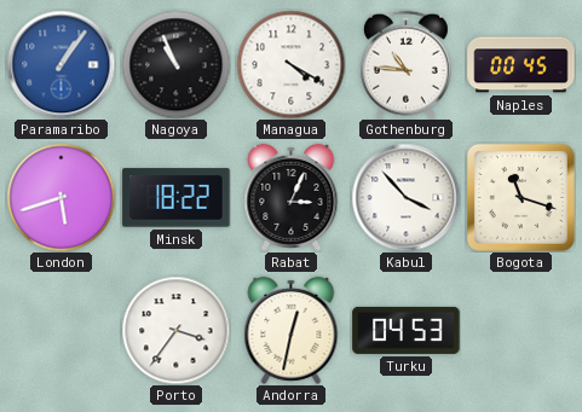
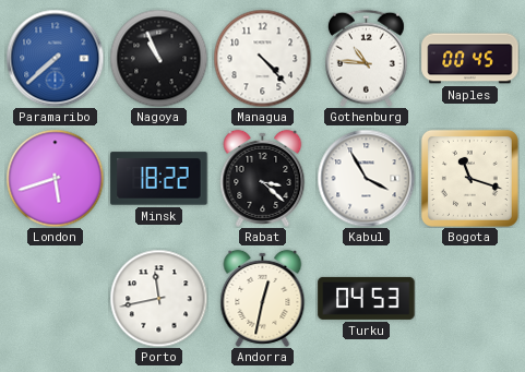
Paramaribo: 1:06 -> 7:38
Managua: 4:20 -> 4:23
Rabat: 3:04 -> 3:22
Kabul: 3:53 -> 3:55
Porto: 3:36 -> 11:43
